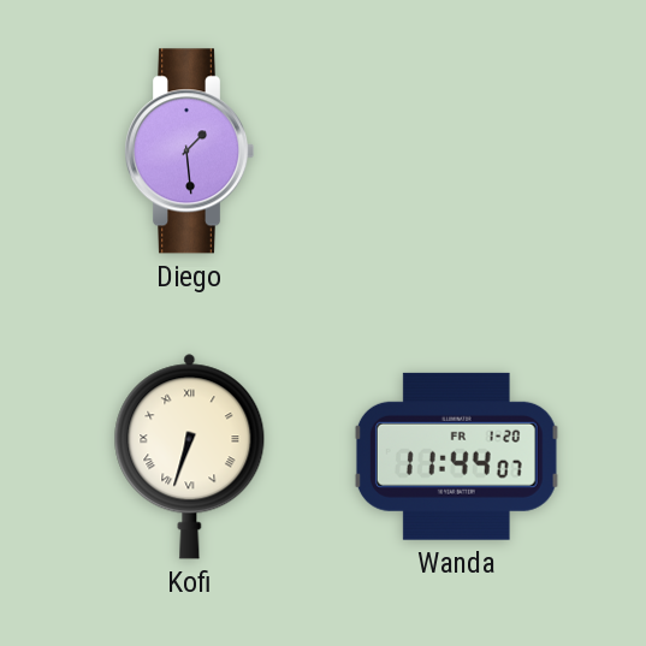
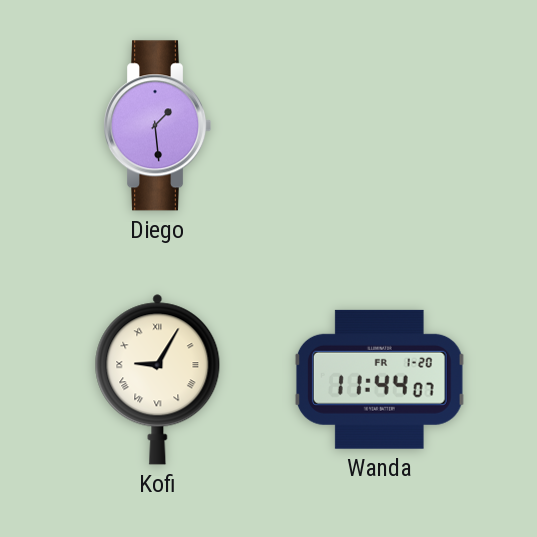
Kofi: 6:33 -> 9:05
